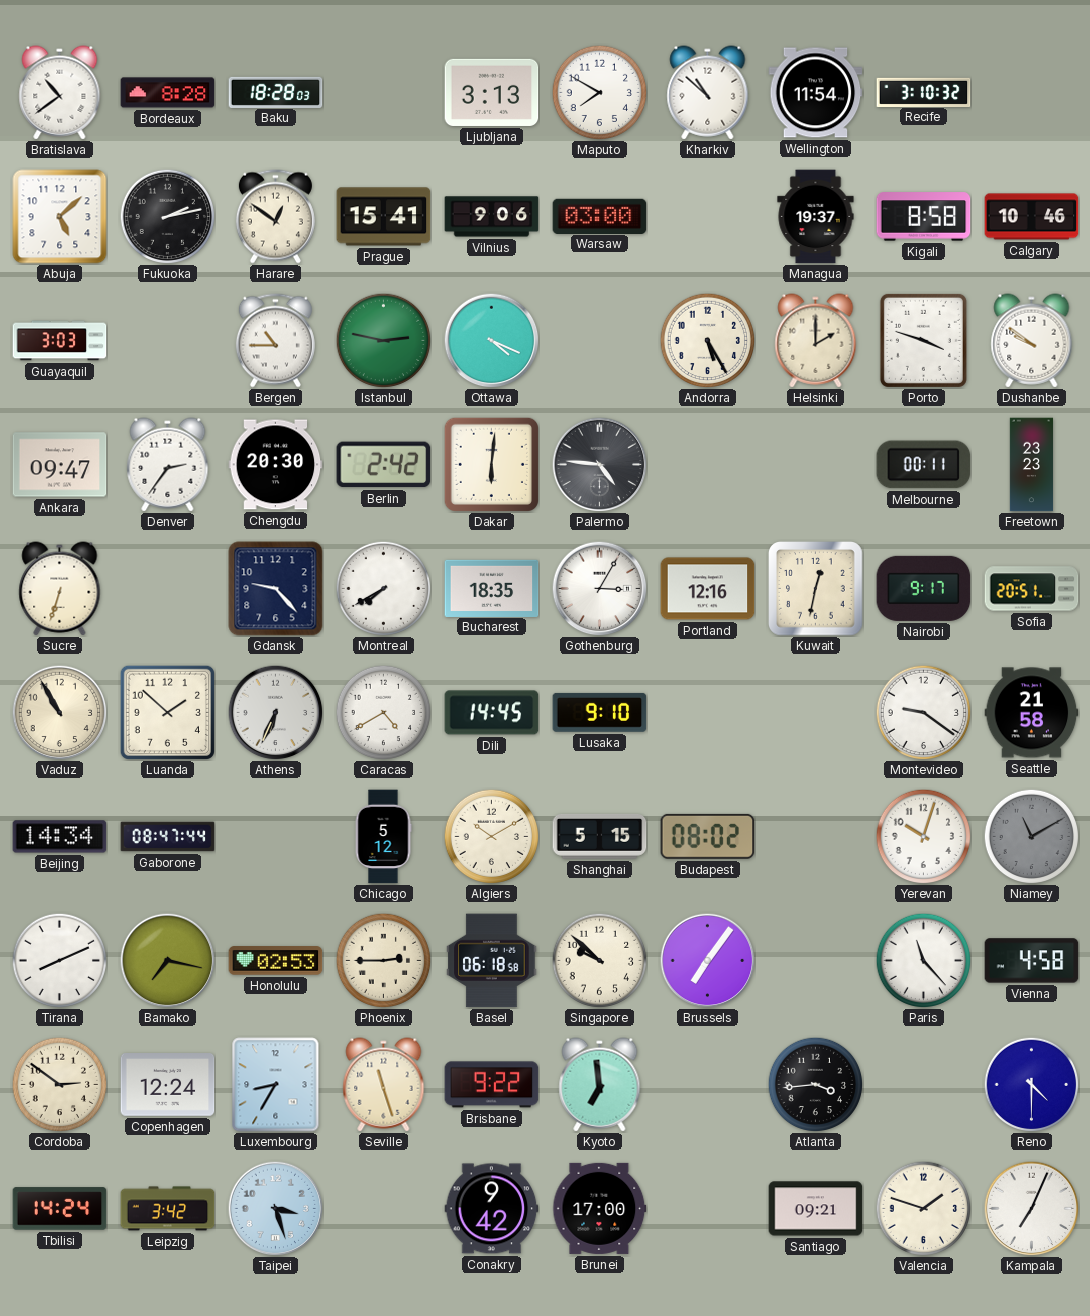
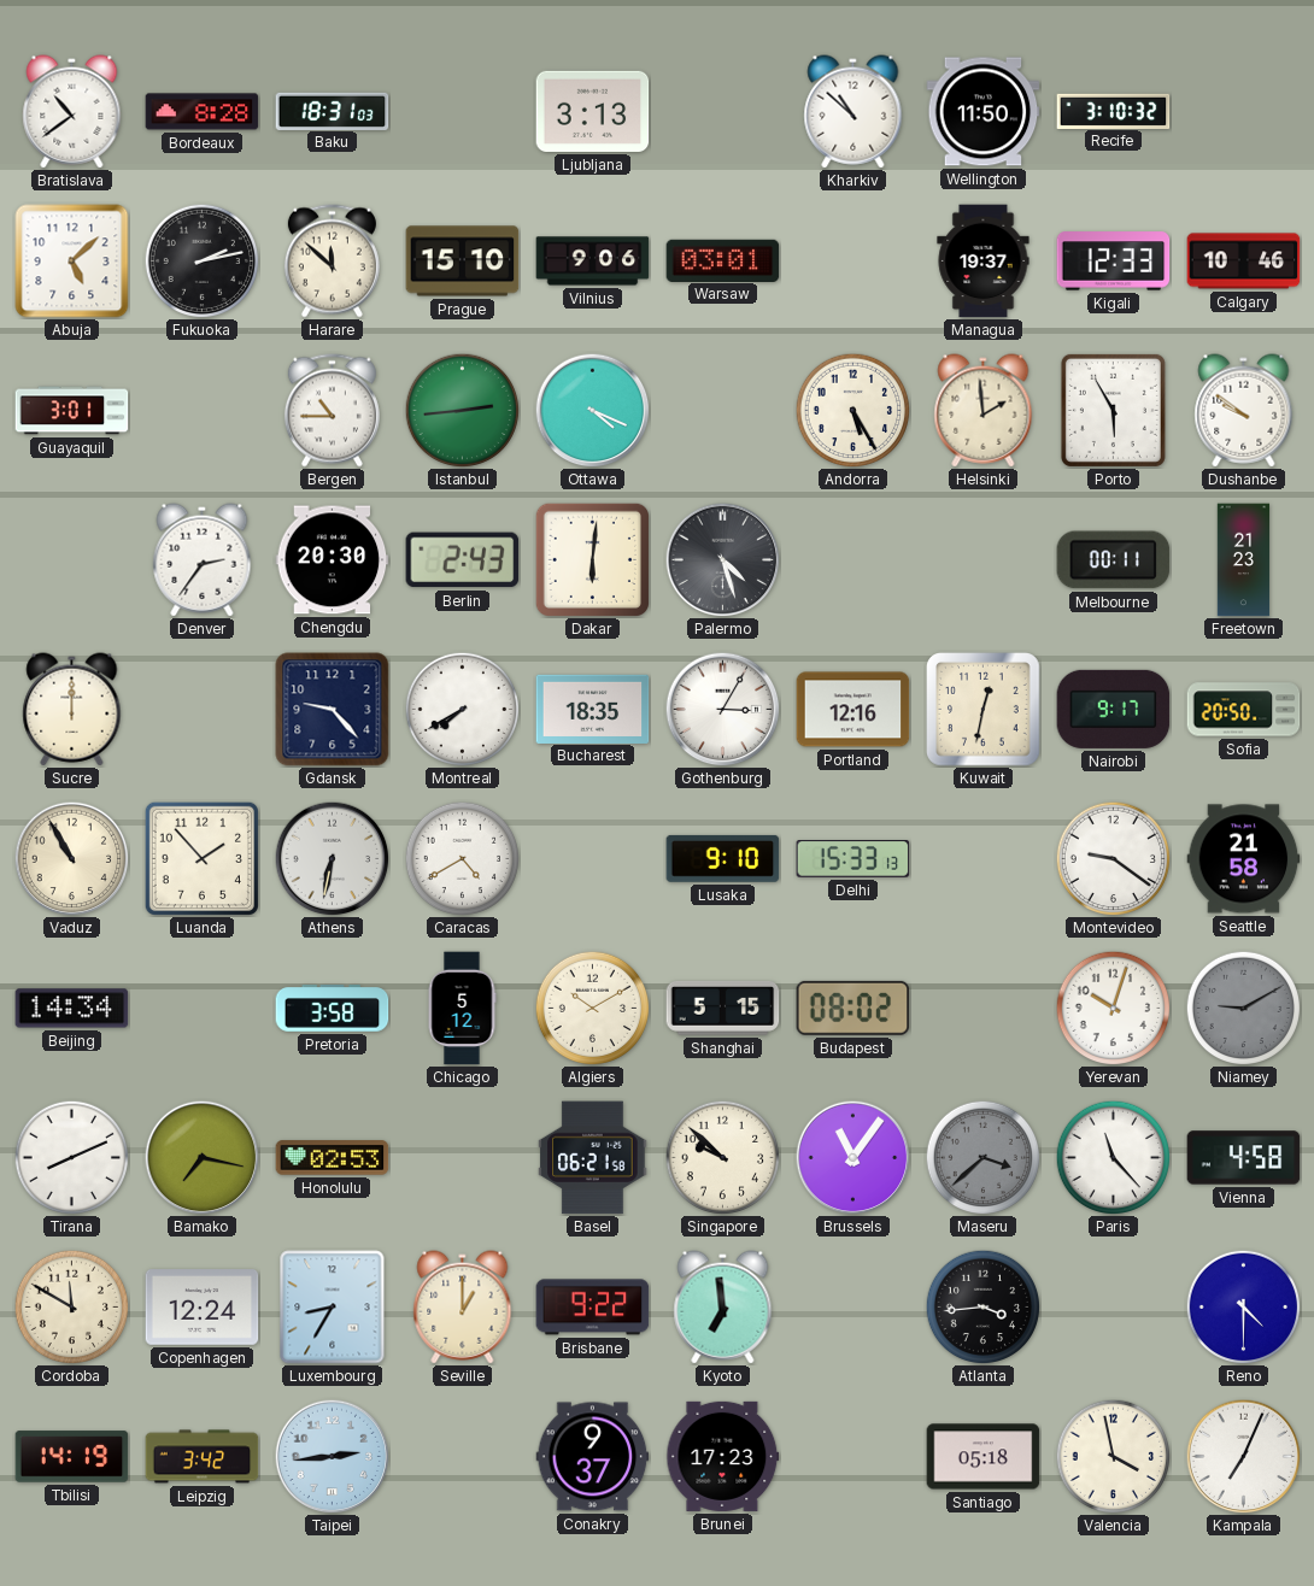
Baku: 18:28 -> 18:31
Maputo: 7:50 -> none
Wellington: 11:54 -> 11:50
Harare: 12:51 -> 11:52
Prague: 15:41 -> 15:10
Warsaw: 03:00 -> 03:01
Kigali: 8:58 -> 12:33
Guayaquil: 3:03 -> 3:01
Istanbul: 2:47 -> 2:44
Helsinki: 2:00 -> 1:59
Porto: 3:48 -> 5:55
Ankara: 09:47 -> none
Berlin: 2:42 -> 2:43
Palermo: 4:46 -> 4:27
Freetown: 23:23 -> 21:23
Sucre: 6:33 -> 12:00
Sofia: 20:51 -> 20:50
Luanda: 1:52 -> 1:53
Athens: 6:34 -> 6:32
Dili: 14:45 -> none
Delhi: none -> 15:33
Gaborone: 08:47 -> none
Pretoria: none -> 3:58
Niamey: 11:10 -> 9:10
Phoenix: 2:45 -> none
Basel: 06:18 -> 06:21
Brussels: 7:06 -> 11:06
Maseru: none -> 3:38
Cordoba: 2:51 -> 11:50
Seville: 11:27 -> 1:00
Tbilisi: 14:24 -> 14:19
Taipei: 3:27 -> 2:44
Conakry: 9:42 -> 9:37
Brunei: 17:00 -> 17:23
Santiago: 09:21 -> 05:18
Valencia: 1:48 -> 3:58
